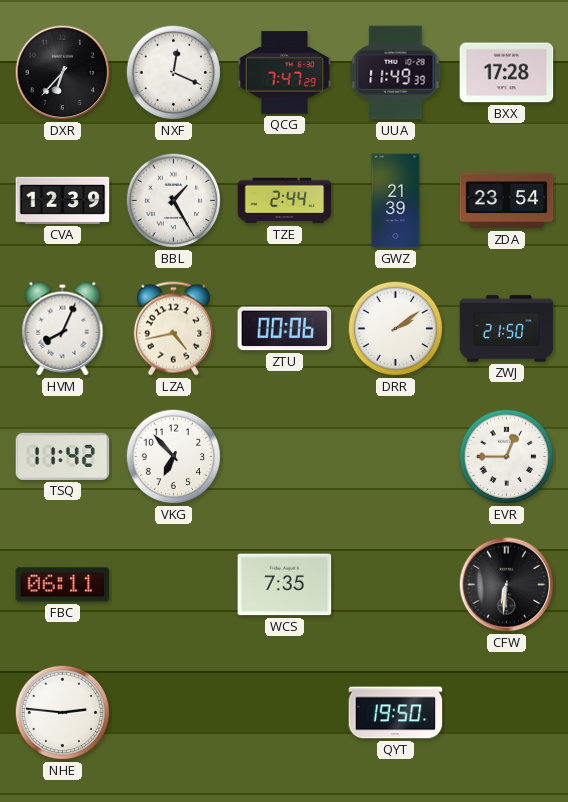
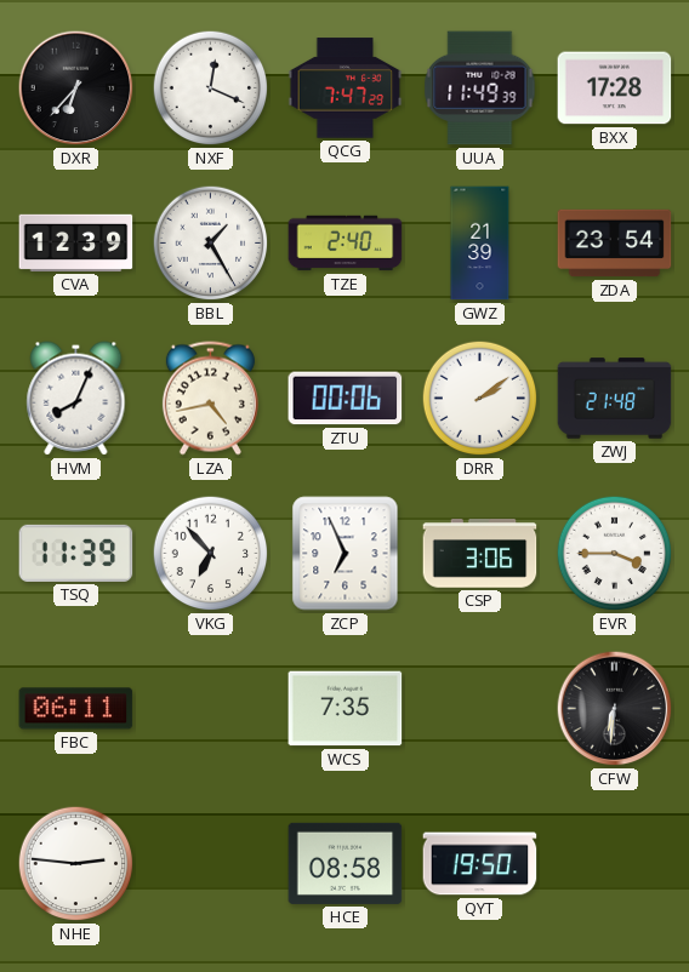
TZE: 2:44 -> 2:40
ZWJ: 21:50 -> 21:48
TSQ: 11:42 -> 11:39
ZCP: none -> 6:56
CSP: none -> 3:06
EVR: 12:45 -> 3:45
HCE: none -> 08:58
